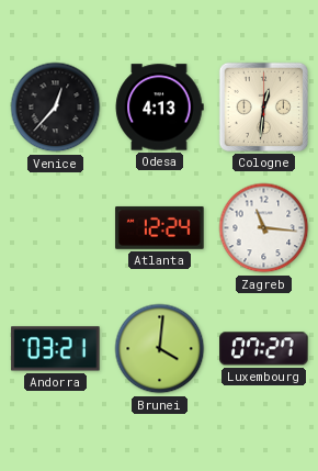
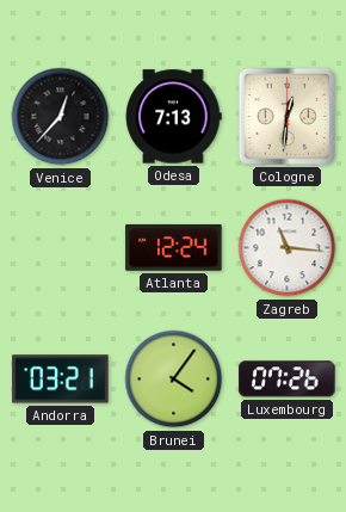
Odesa: 4:13 -> 7:13
Brunei: 4:01 -> 4:06
Luxembourg: 07:27 -> 07:26
